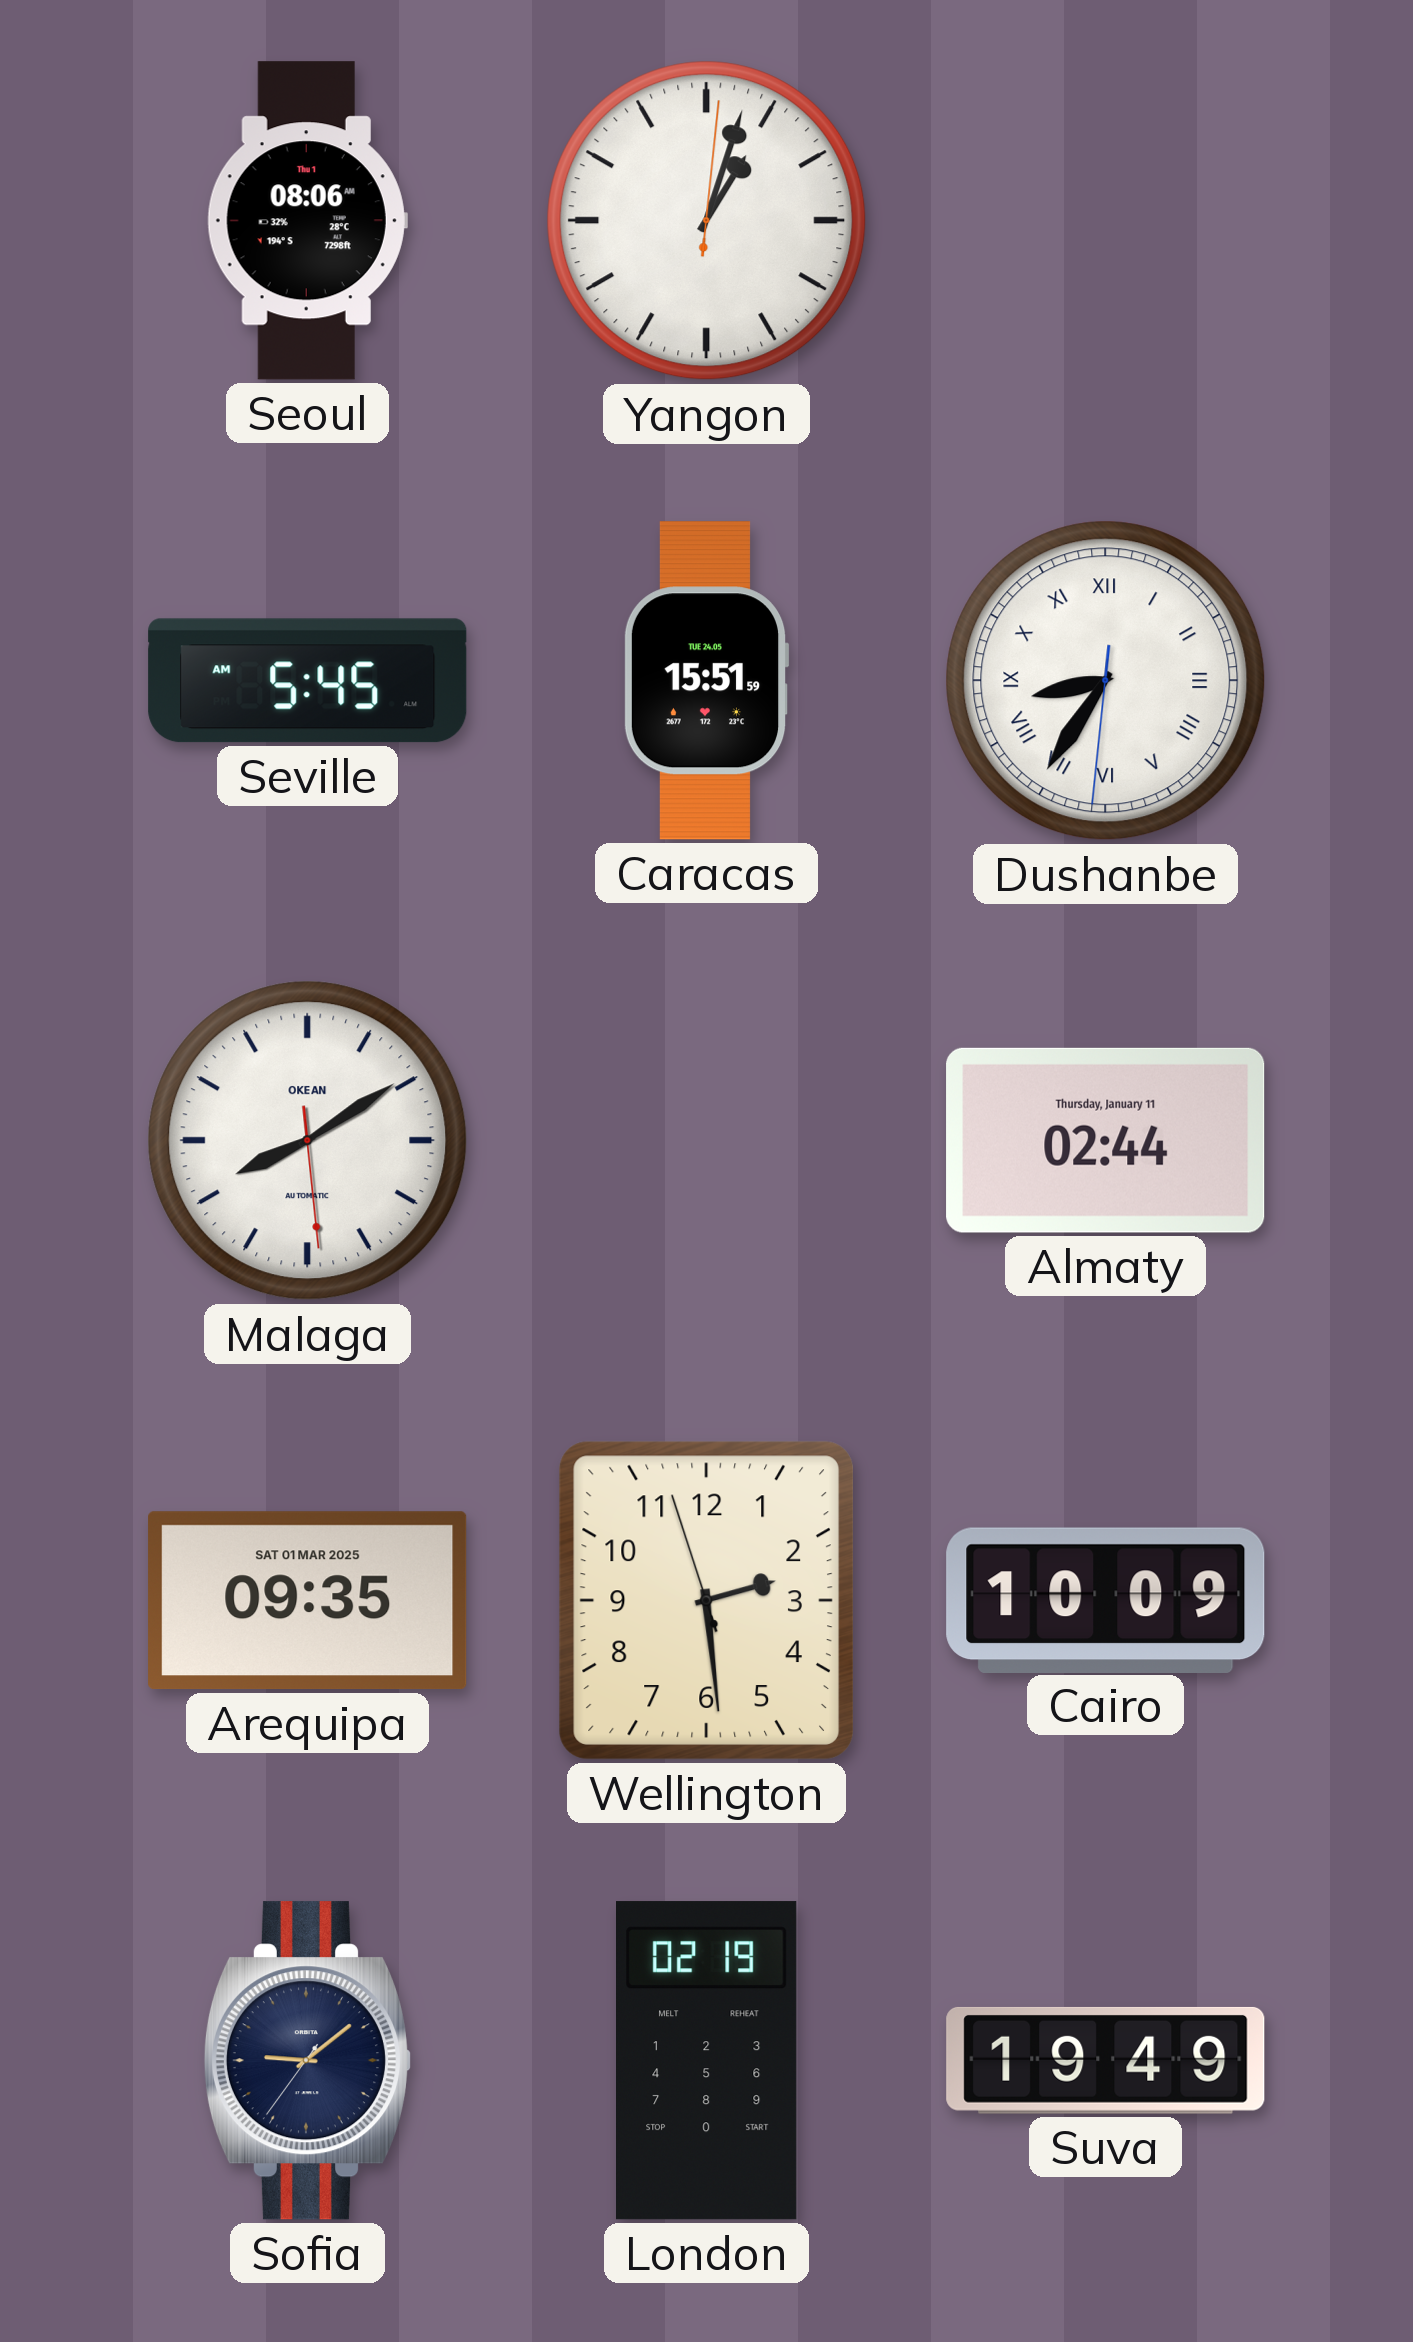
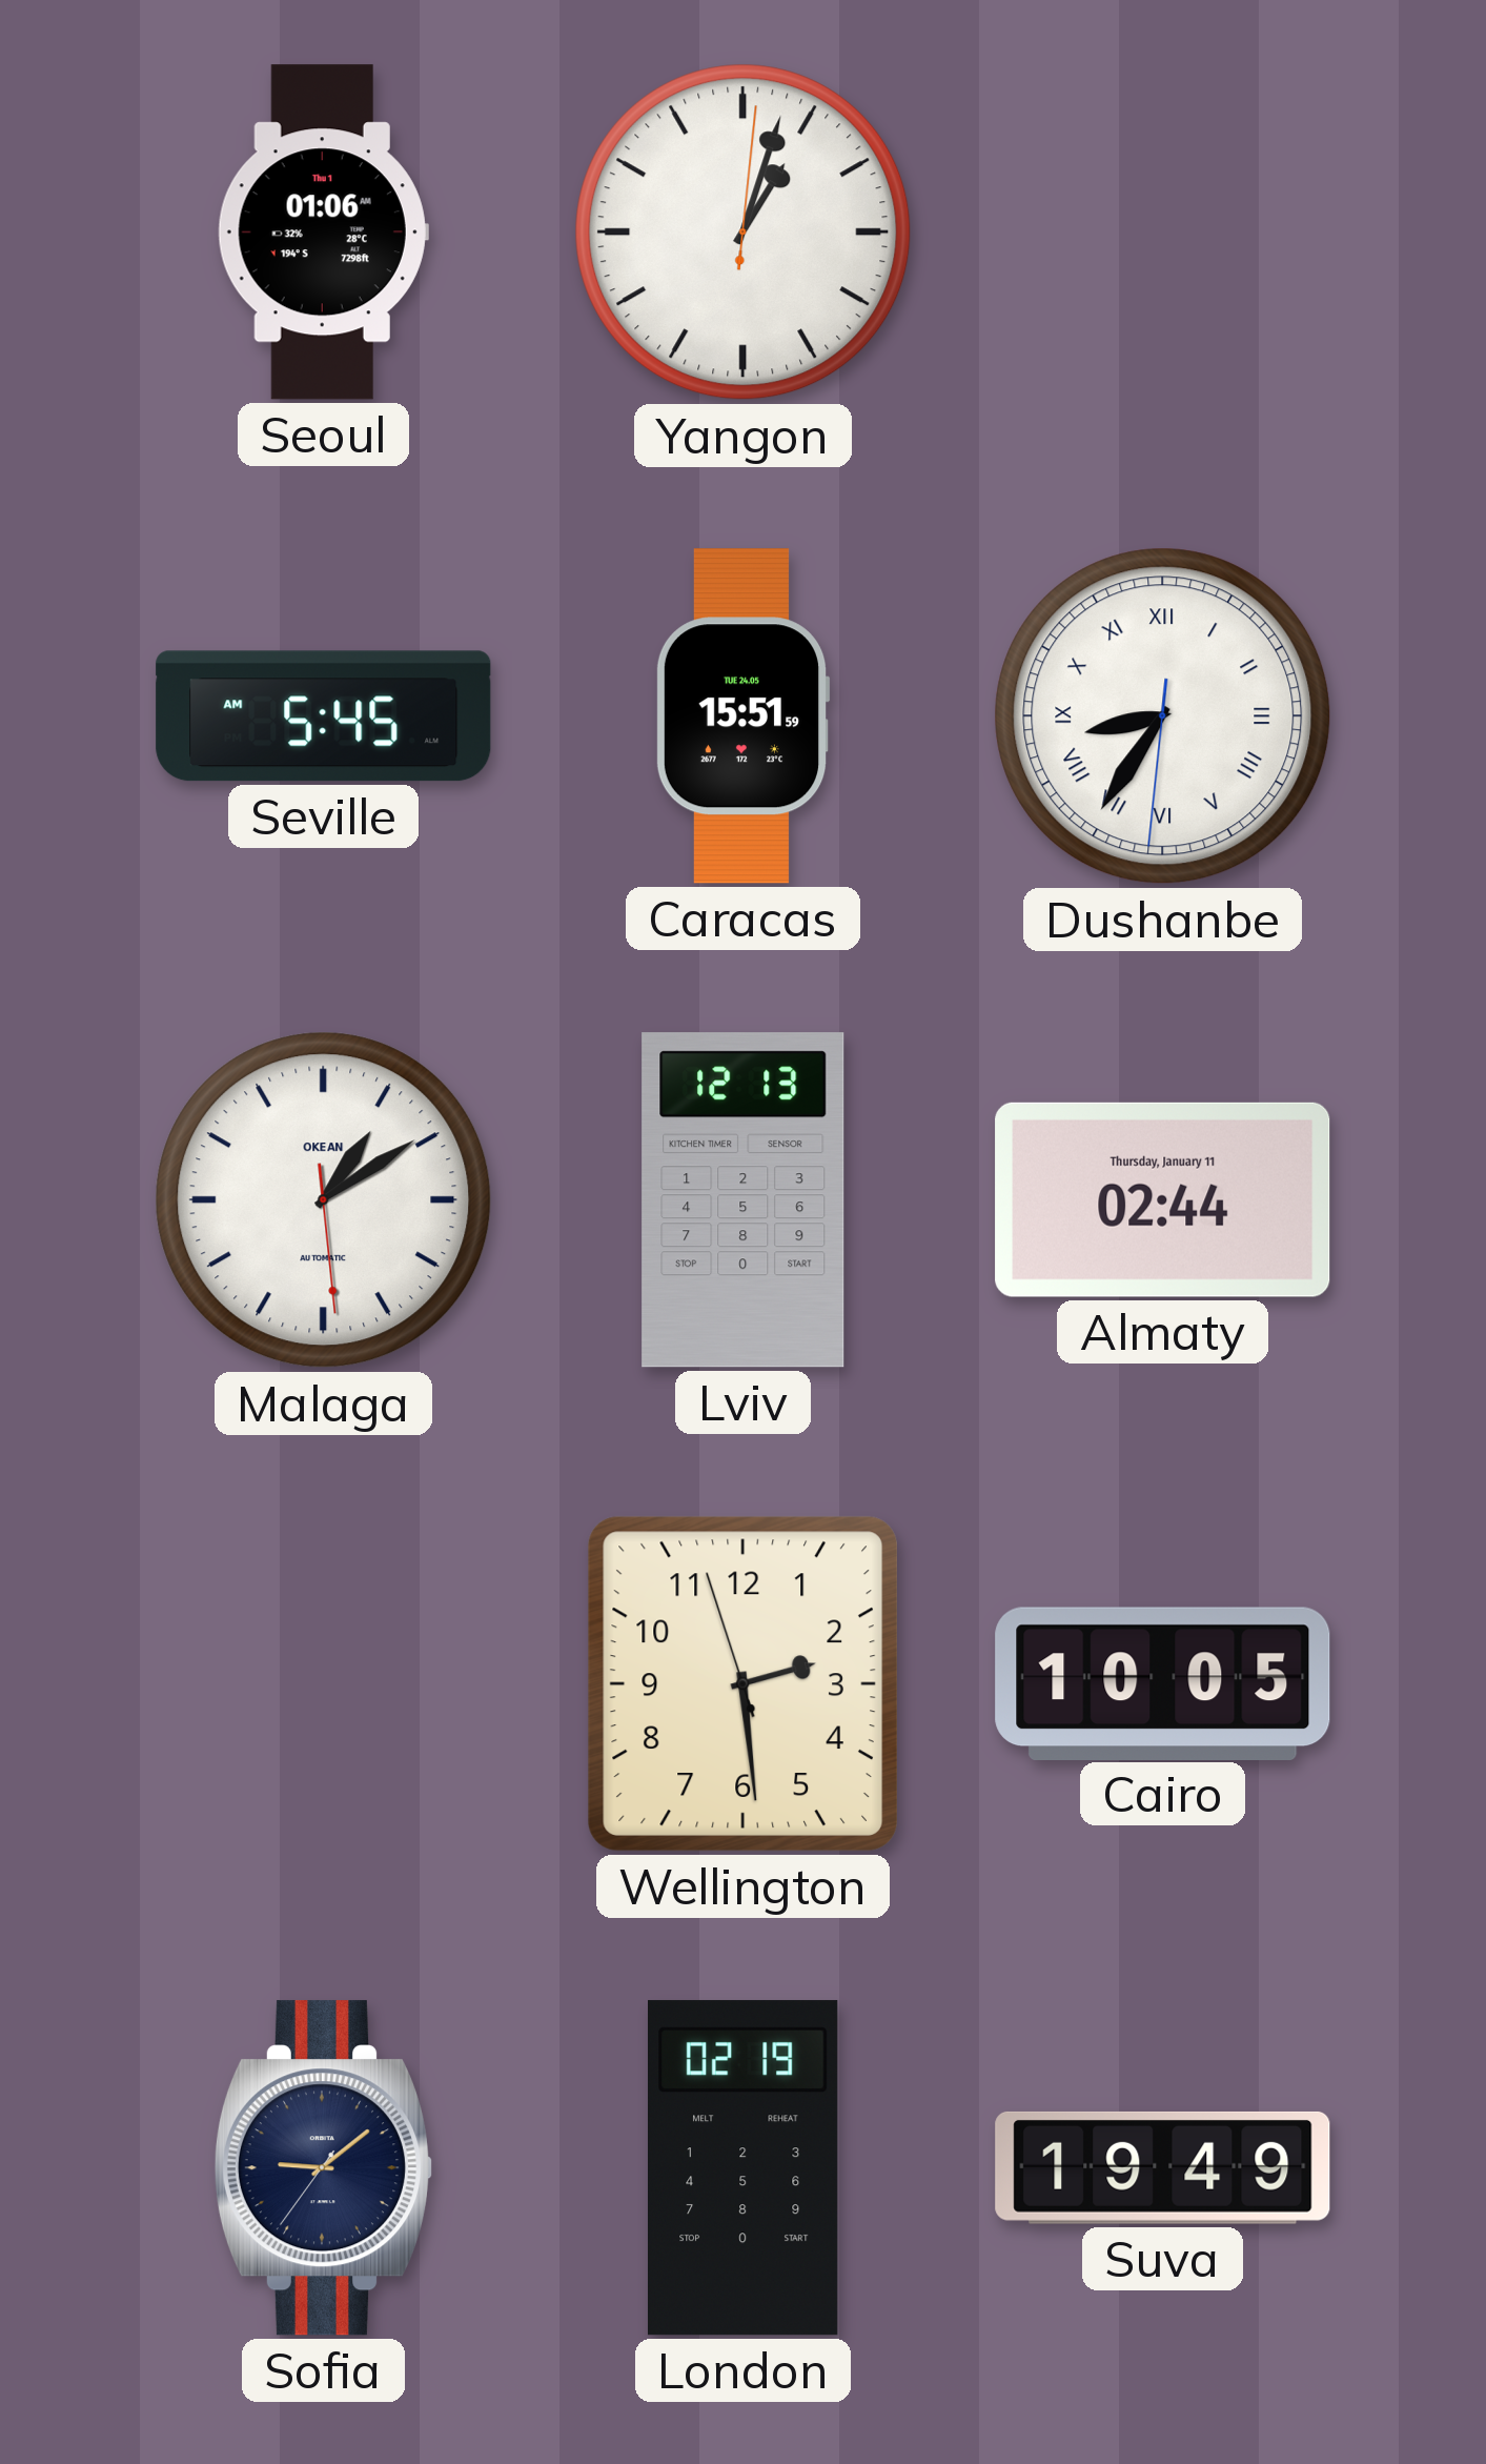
Seoul: 08:06 -> 01:06
Malaga: 8:09 -> 1:09
Lviv: none -> 12:13
Arequipa: 09:35 -> none
Cairo: 10:09 -> 10:05
